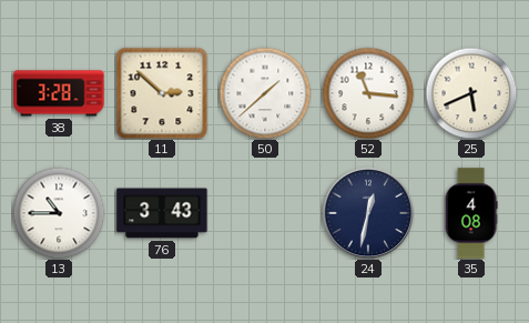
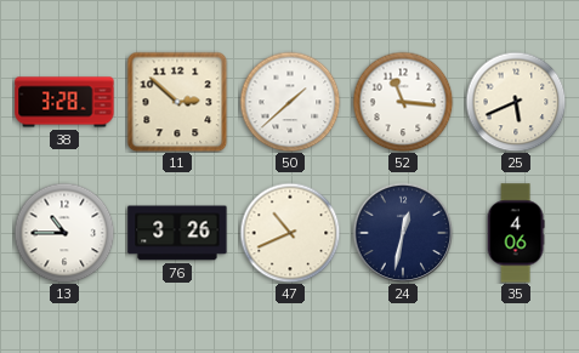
76: 3:43 -> 3:26
47: none -> 10:41
35: 4:08 -> 4:06
